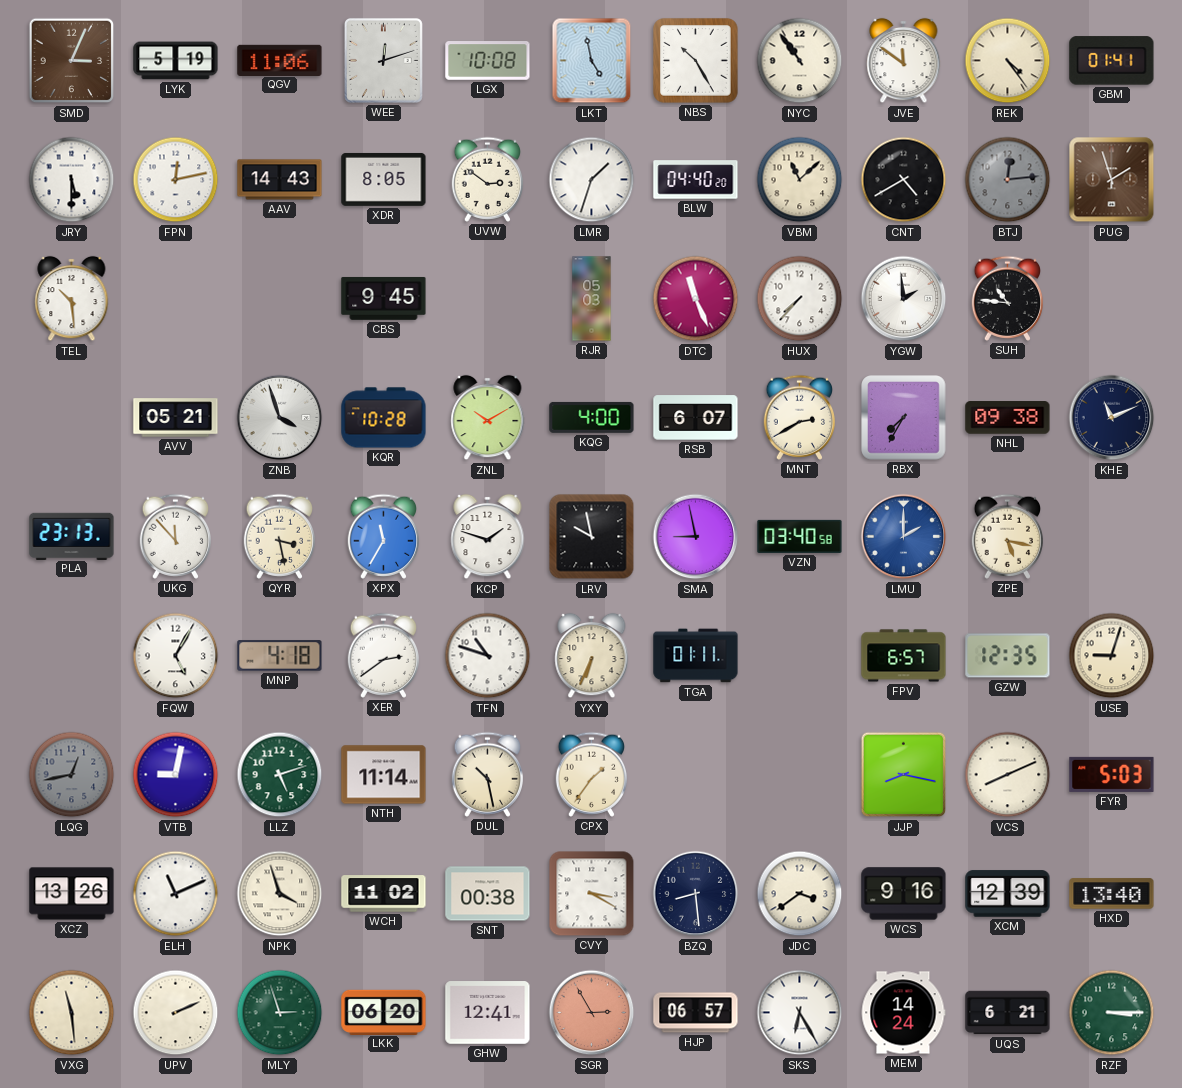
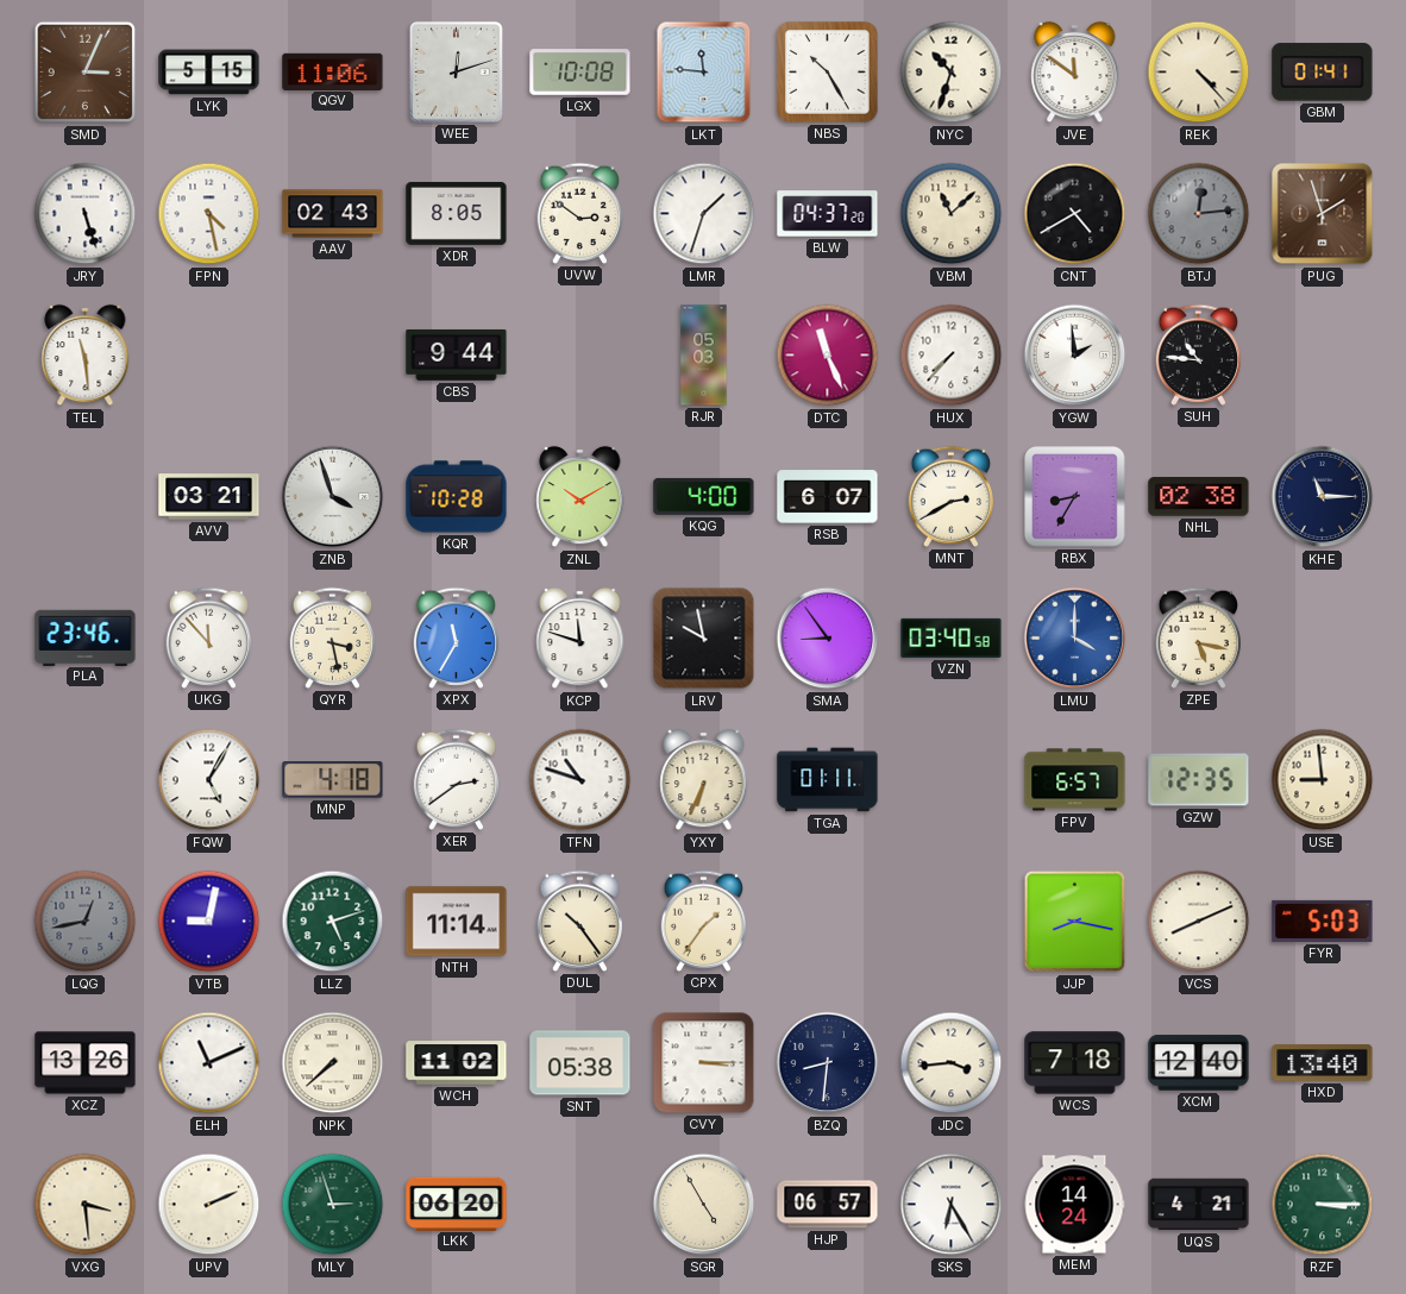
LYK: 5:19 -> 5:15
LKT: 4:58 -> 11:46
NYC: 10:54 -> 10:33
REK: 4:24 -> 4:23
JRY: 5:30 -> 5:27
FPN: 12:13 -> 4:28
AAV: 14:43 -> 02:43
BLW: 04:40 -> 04:37
TEL: 10:29 -> 11:29
CBS: 9:45 -> 9:44
AVV: 05:21 -> 03:21
RBX: 7:35 -> 8:35
NHL: 09:38 -> 02:38
KHE: 11:11 -> 11:15
PLA: 23:13 -> 23:46
KCP: 1:48 -> 11:48
SMA: 8:58 -> 8:54
LMU: 2:00 -> 4:00
USE: 9:03 -> 8:59
DUL: 10:28 -> 10:24
NPK: 3:57 -> 7:38
SNT: 00:38 -> 05:38
CVY: 3:20 -> 3:15
BZQ: 8:29 -> 8:31
JDC: 3:39 -> 3:44
WCS: 9:16 -> 7:18
XCM: 12:39 -> 12:40
VXG: 11:29 -> 3:29
GHW: 12:41 -> none
SGR: 2:55 -> 4:55
SGR dial: salmon -> cream
UQS: 6:21 -> 4:21
